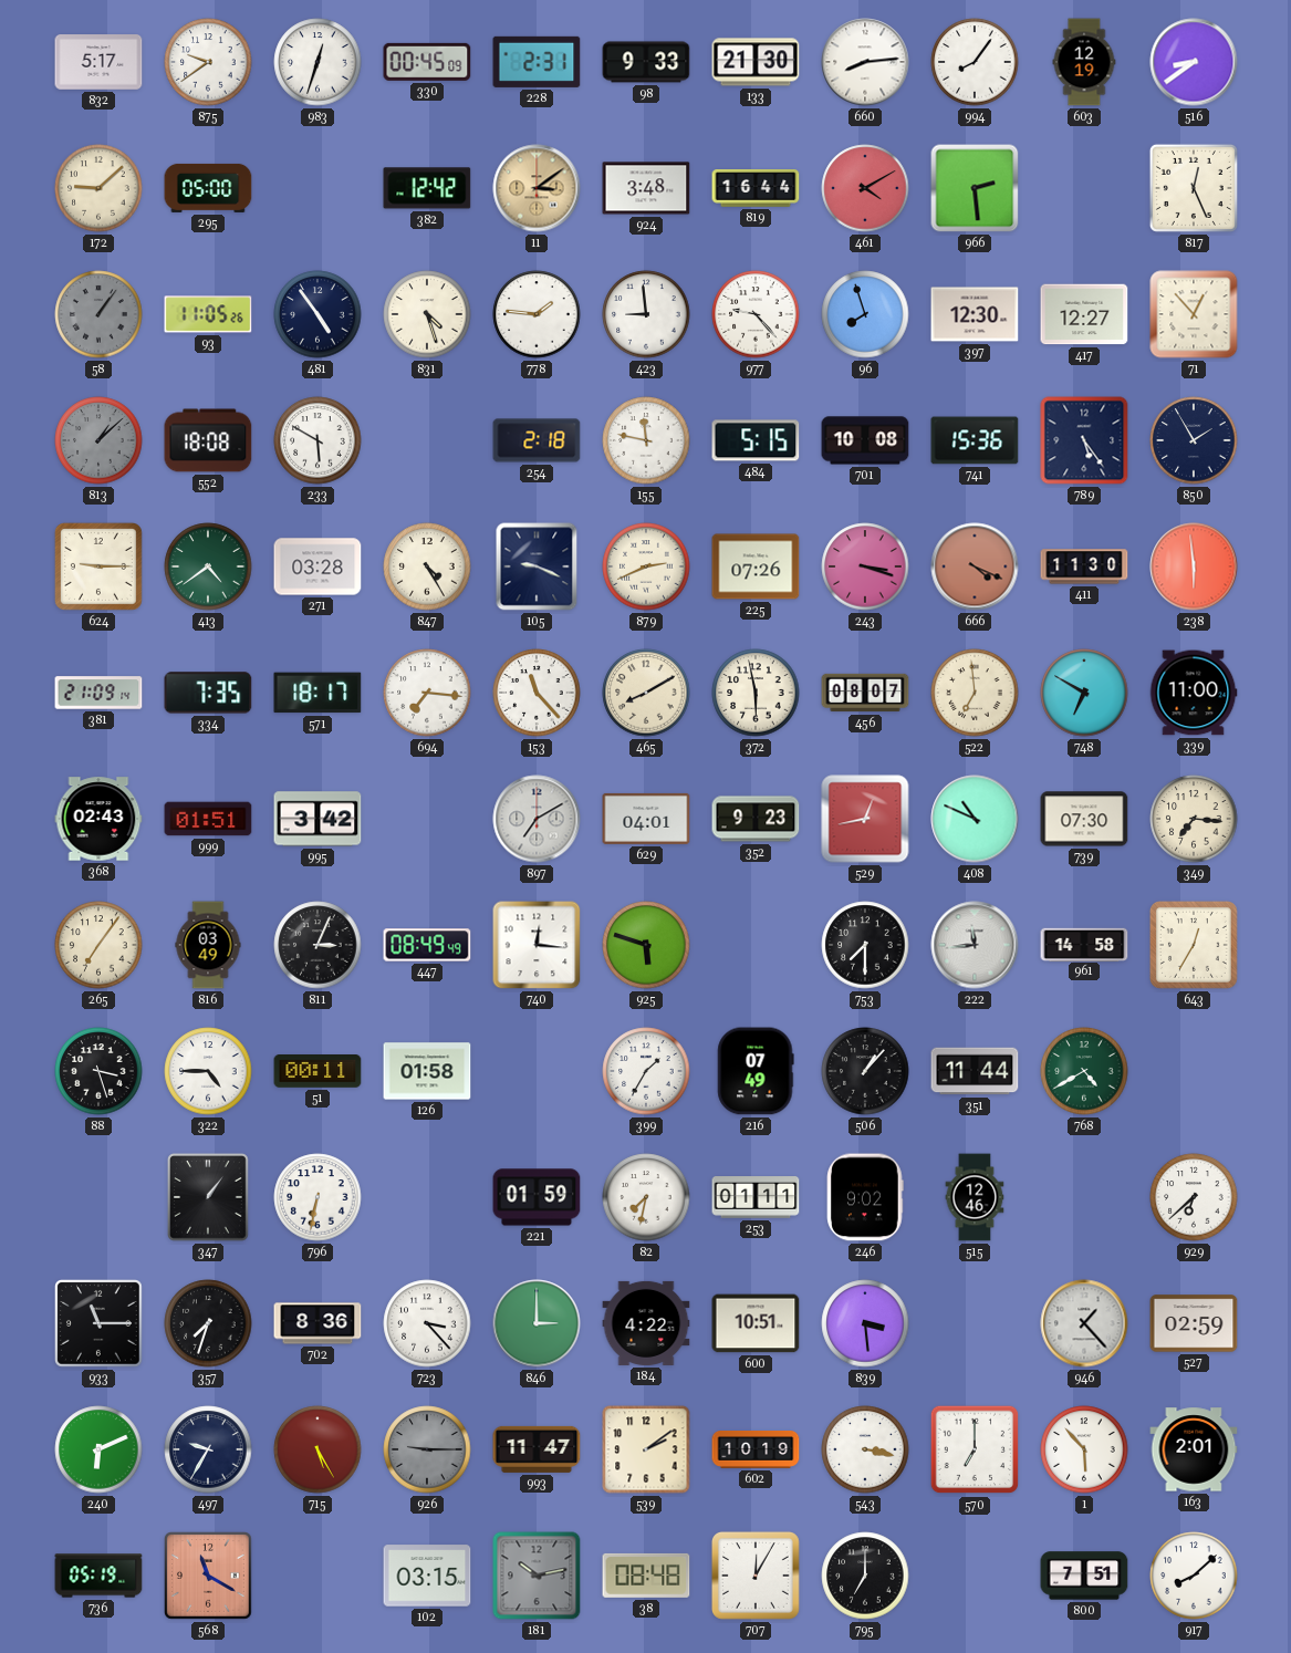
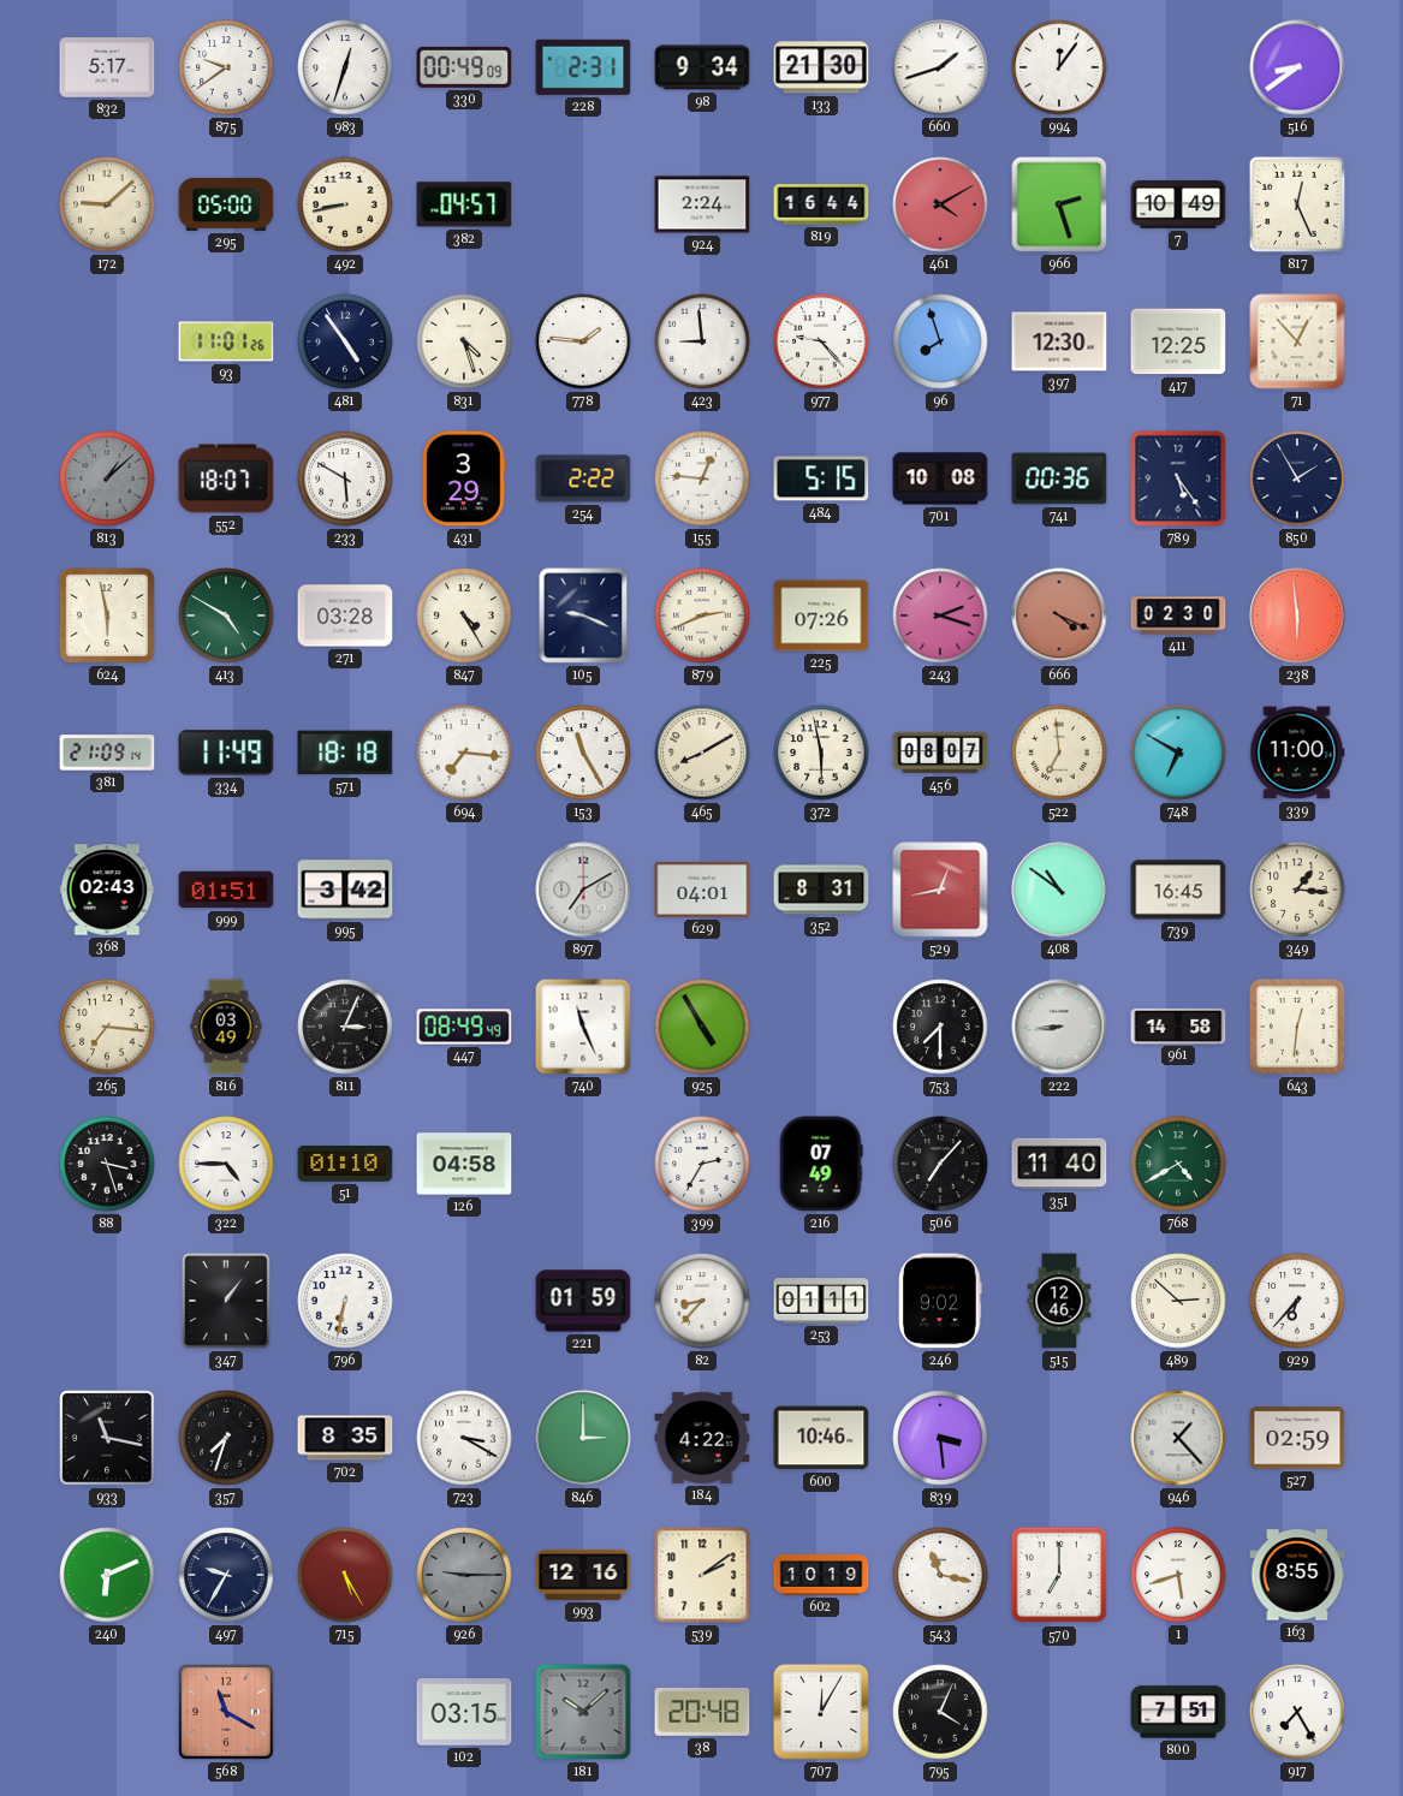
330: 00:45 -> 00:49
98: 9:33 -> 9:34
660: 8:14 -> 1:42
994: 8:06 -> 12:06
603: 12:19 -> none
492: none -> 8:43
382: 12:42 -> 04:57
11: 3:09 -> none
924: 3:48 -> 2:24
966: 2:29 -> 2:27
7: none -> 10:49
58: 1:06 -> none
93: 11:05 -> 11:01
417: 12:27 -> 12:25
552: 18:08 -> 18:07
431: none -> 3:29
254: 2:18 -> 2:22
155: 11:47 -> 12:46
741: 15:36 -> 00:36
624: 9:15 -> 5:58
413: 4:39 -> 4:50
243: 3:18 -> 2:18
411: 11:30 -> 02:30
334: 7:35 -> 11:49
571: 18:17 -> 18:18
153: 11:23 -> 11:25
352: 9:23 -> 8:31
408: 10:49 -> 10:51
739: 07:30 -> 16:45
349: 7:16 -> 1:16
265: 7:06 -> 7:16
740: 12:16 -> 11:26
925: 5:48 -> 4:55
222: 11:44 -> 8:44
643: 12:35 -> 12:31
51: 00:11 -> 01:10
126: 01:58 -> 04:58
399: 1:35 -> 2:35
506: 1:07 -> 7:07
351: 11:44 -> 11:40
82: 7:32 -> 8:37
489: none -> 2:52
929: 6:38 -> 6:37
933: 11:15 -> 11:17
702: 8:36 -> 8:35
723: 3:23 -> 3:20
600: 10:51 -> 10:46
993: 11:47 -> 12:16
543: 3:17 -> 11:17
1: 5:53 -> 5:42
163: 2:01 -> 8:55
736: 05:19 -> none
181: 10:13 -> 10:08
38: 08:48 -> 20:48
795: 7:00 -> 4:04
917: 8:08 -> 7:25
